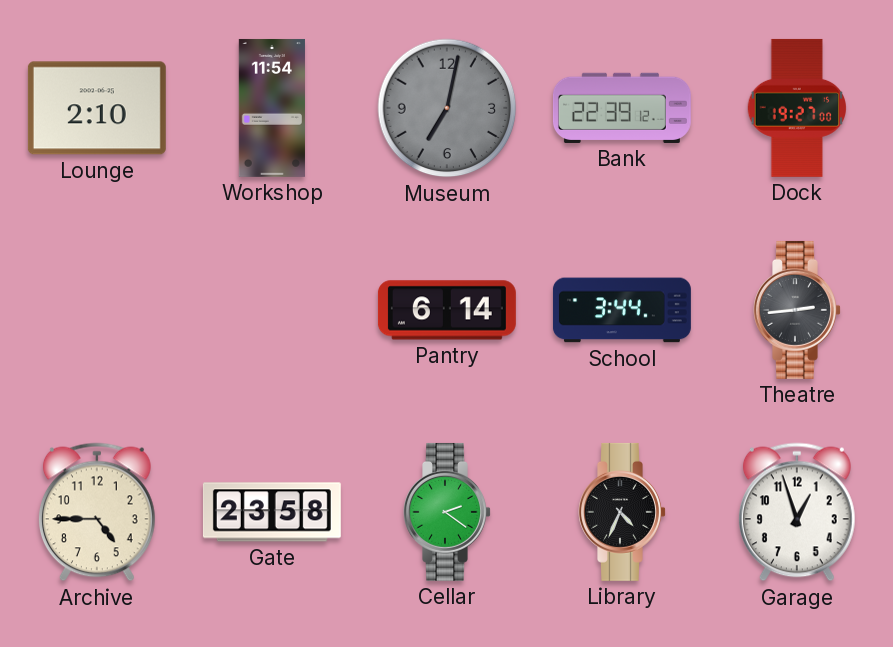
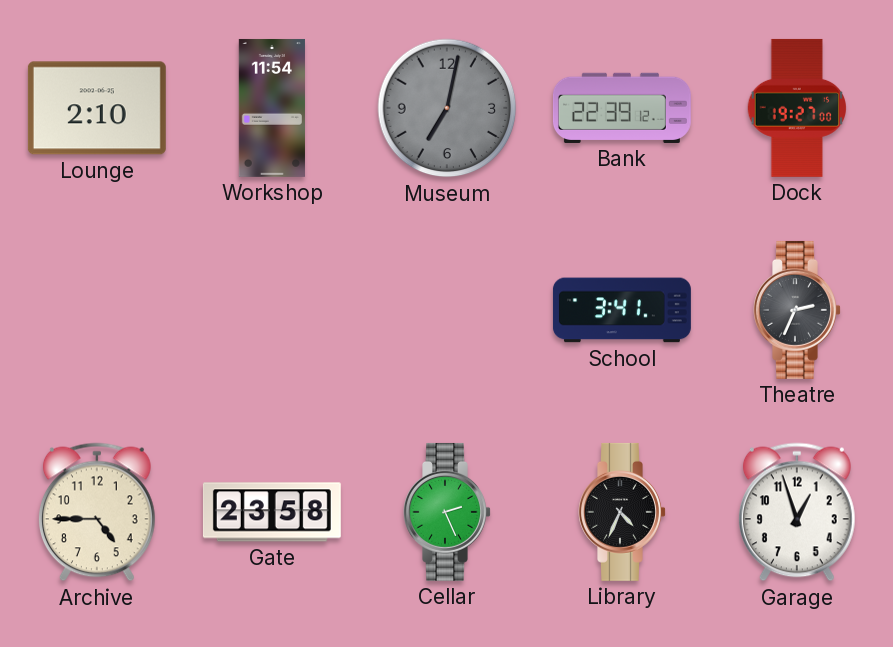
Pantry: 6:14 -> none
School: 3:44 -> 3:41
Theatre: 2:44 -> 2:34
Cellar: 2:21 -> 2:26
